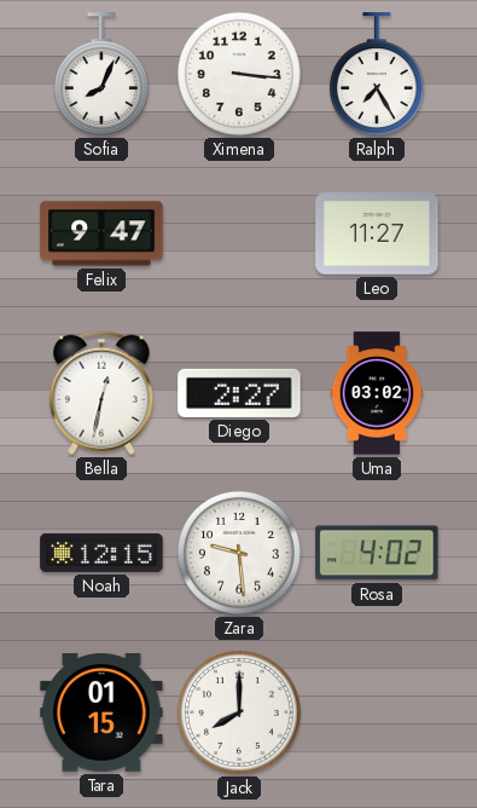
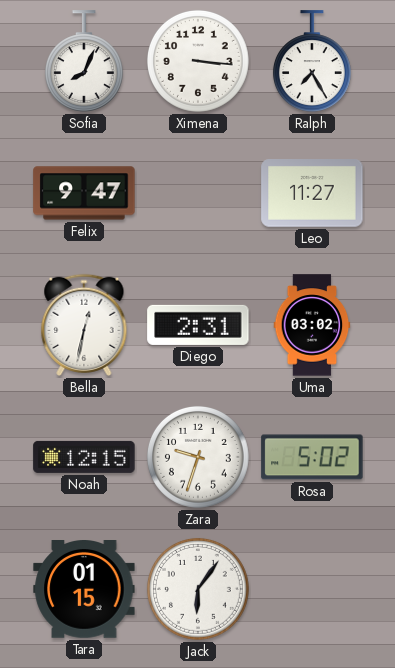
Diego: 2:27 -> 2:31
Zara: 9:29 -> 9:33
Rosa: 4:02 -> 5:02
Jack: 8:00 -> 6:06
